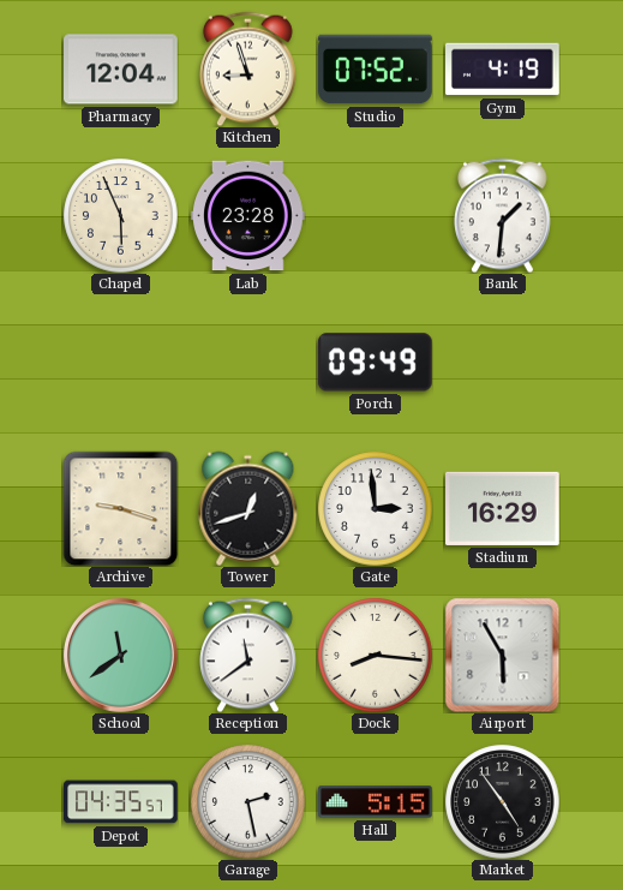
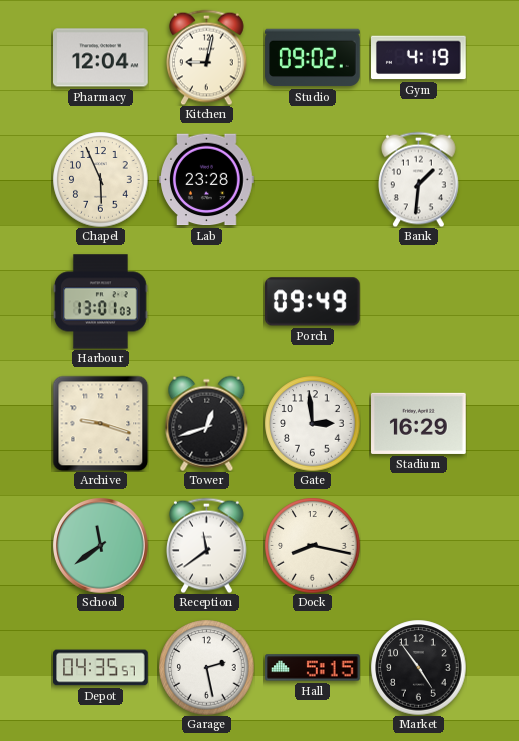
Kitchen: 8:57 -> 9:02
Studio: 07:52 -> 09:02
Harbour: none -> 13:01
Dock: 8:16 -> 8:17
Airport: 5:55 -> none
